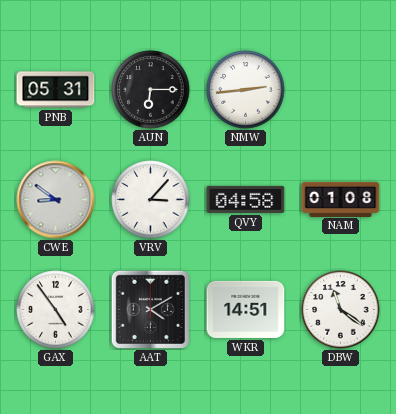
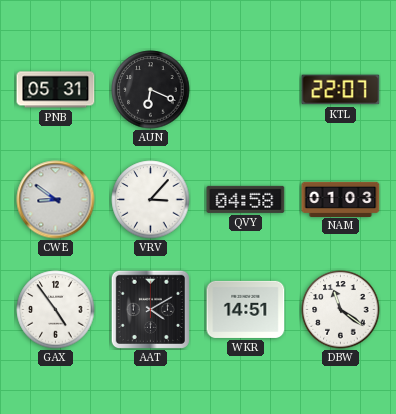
AUN: 6:15 -> 6:19
NMW: 2:44 -> none
KTL: none -> 22:07
NAM: 01:08 -> 01:03
